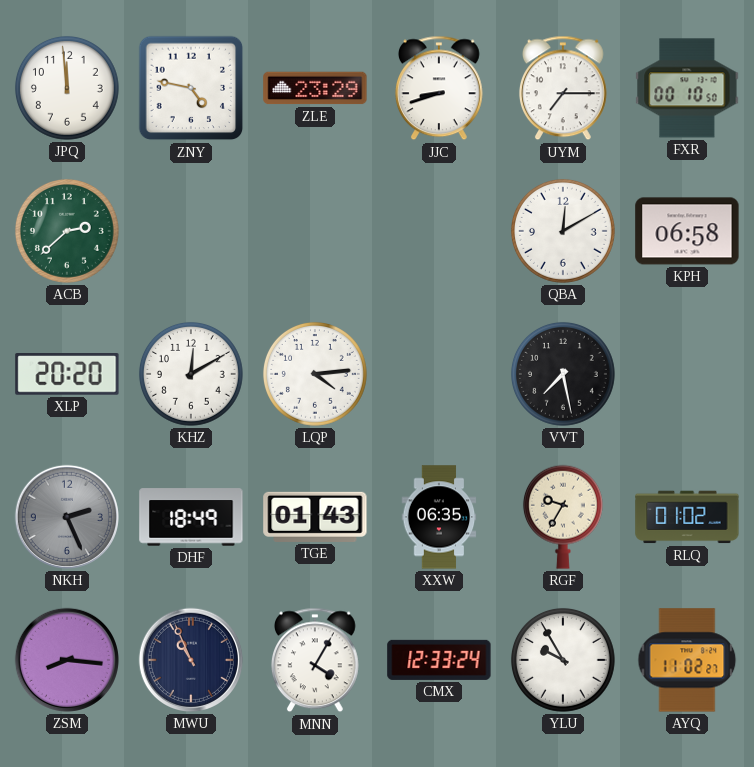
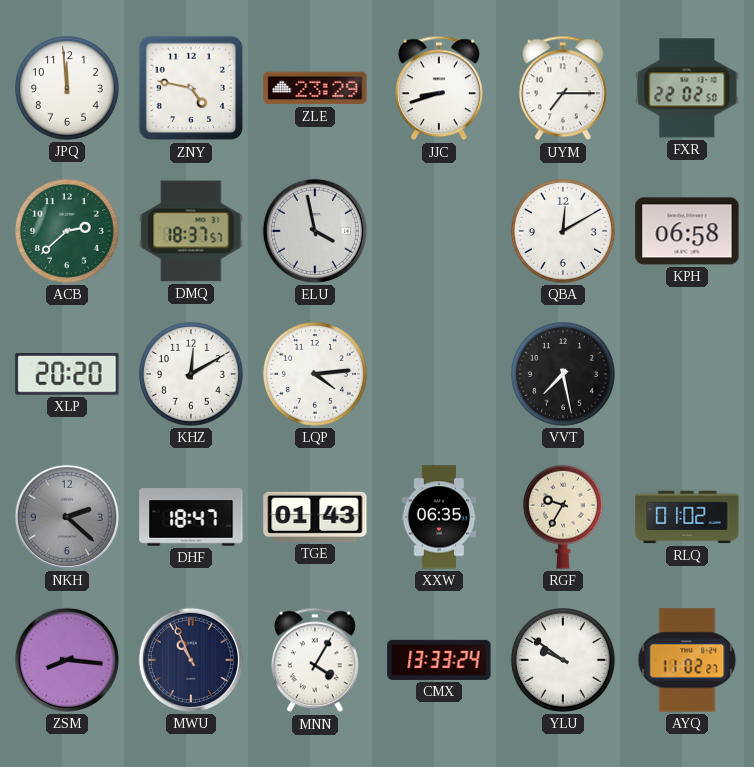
FXR: 00:10 -> 22:02
DMQ: none -> 18:37
ELU: none -> 3:58
NKH: 2:26 -> 2:22
DHF: 18:49 -> 18:47
CMX: 12:33 -> 13:33
YLU: 9:55 -> 9:51
